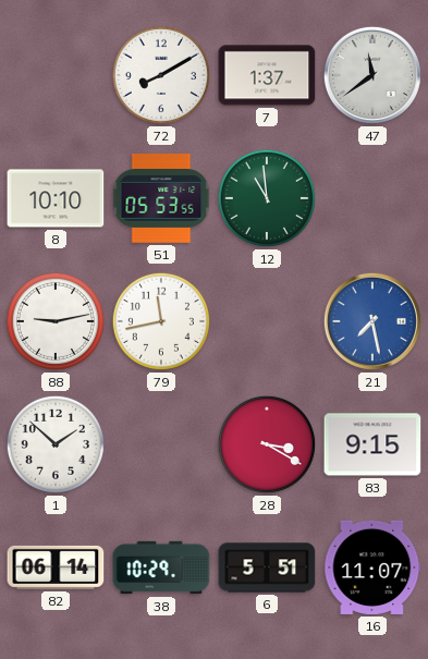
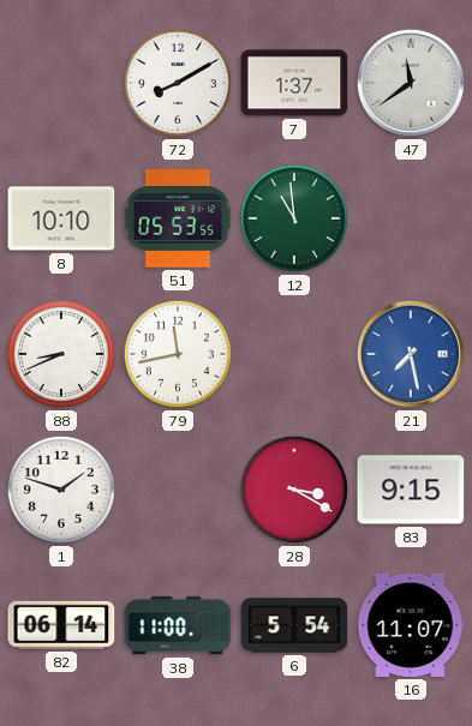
88: 9:13 -> 8:41
1: 1:52 -> 1:48
38: 10:29 -> 11:00
6: 5:51 -> 5:54
